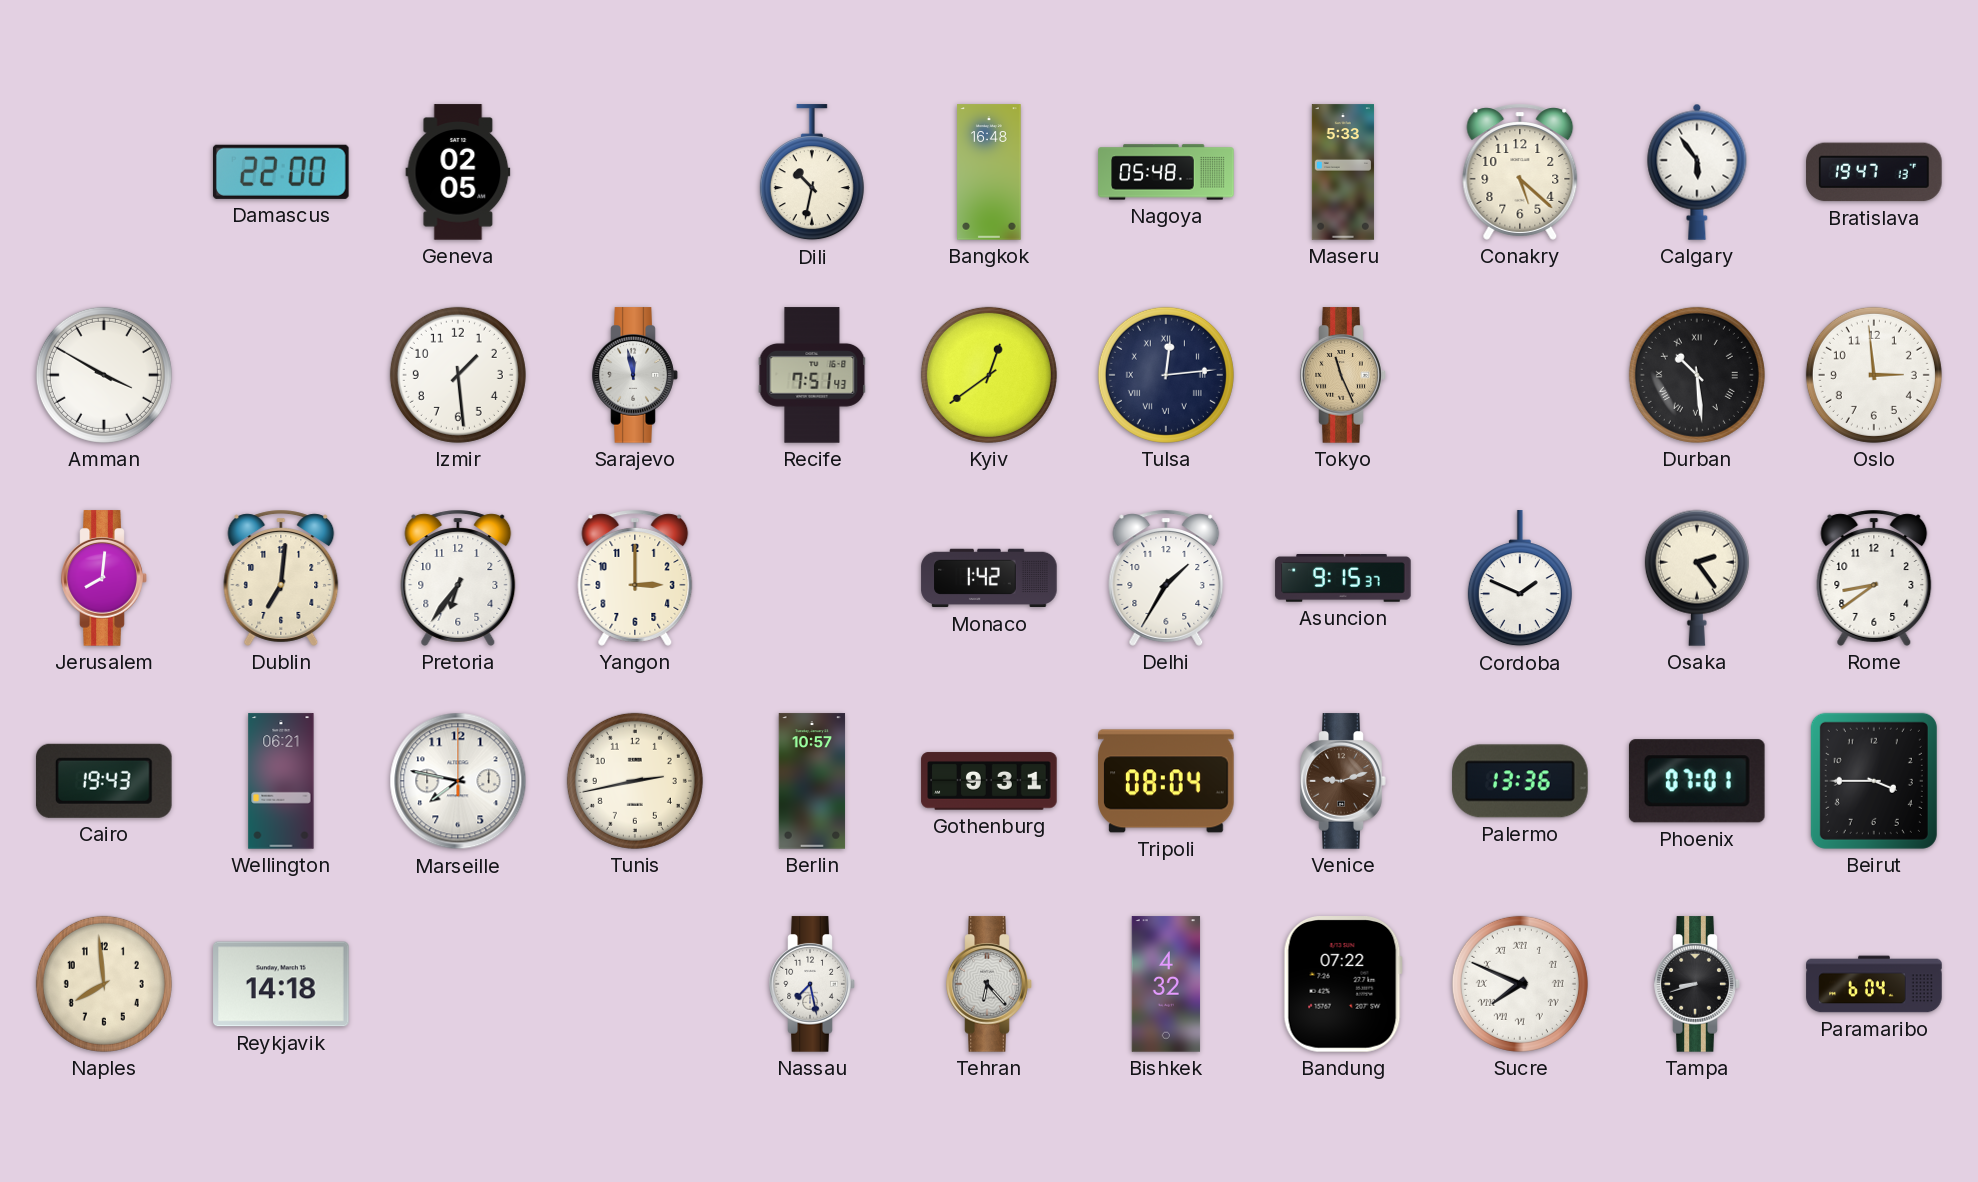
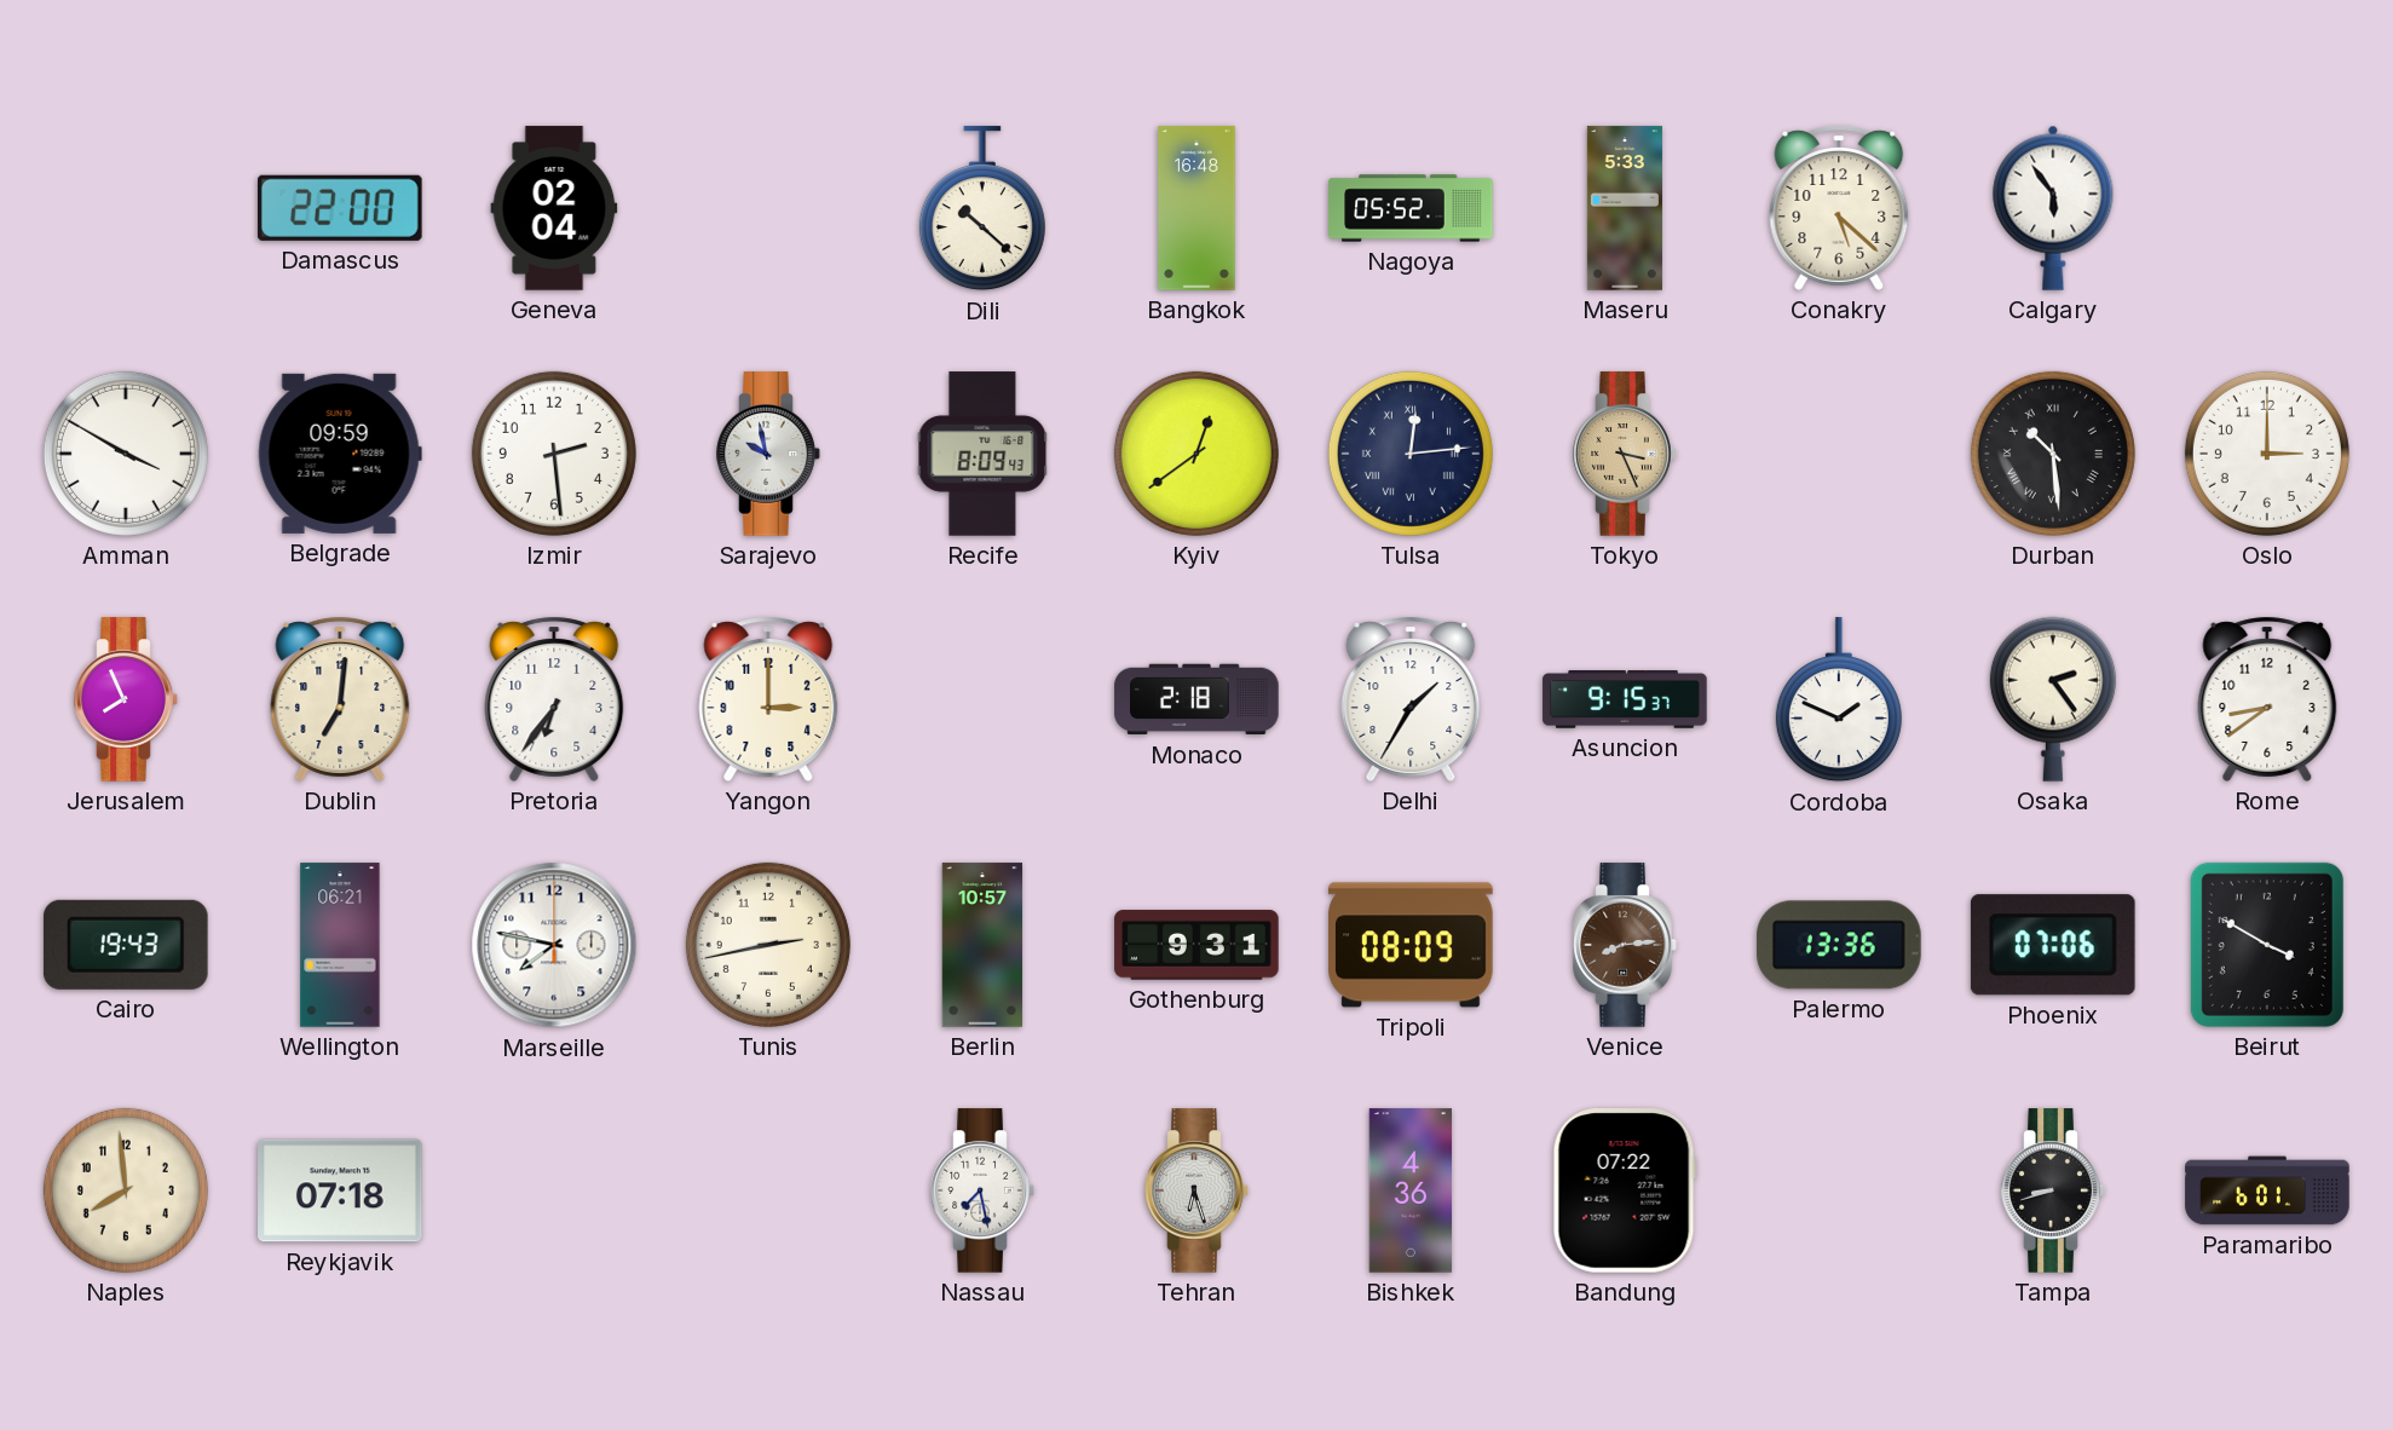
Geneva: 02:05 -> 02:04
Dili: 10:32 -> 10:22
Nagoya: 05:48 -> 05:52
Bratislava: 19:47 -> none
Belgrade: none -> 09:59
Izmir: 1:29 -> 2:29
Sarajevo: 11:58 -> 9:58
Recife: 7:51 -> 8:09
Tokyo: 11:26 -> 3:26
Oslo: 2:59 -> 3:00
Jerusalem: 8:01 -> 7:56
Monaco: 1:42 -> 2:18
Tripoli: 08:04 -> 08:09
Venice: 9:12 -> 8:14
Phoenix: 07:01 -> 07:06
Beirut: 3:45 -> 3:50
Reykjavik: 14:18 -> 07:18
Tehran: 6:23 -> 6:27
Bishkek: 4:32 -> 4:36
Sucre: 7:49 -> none
Paramaribo: 6:04 -> 6:01
